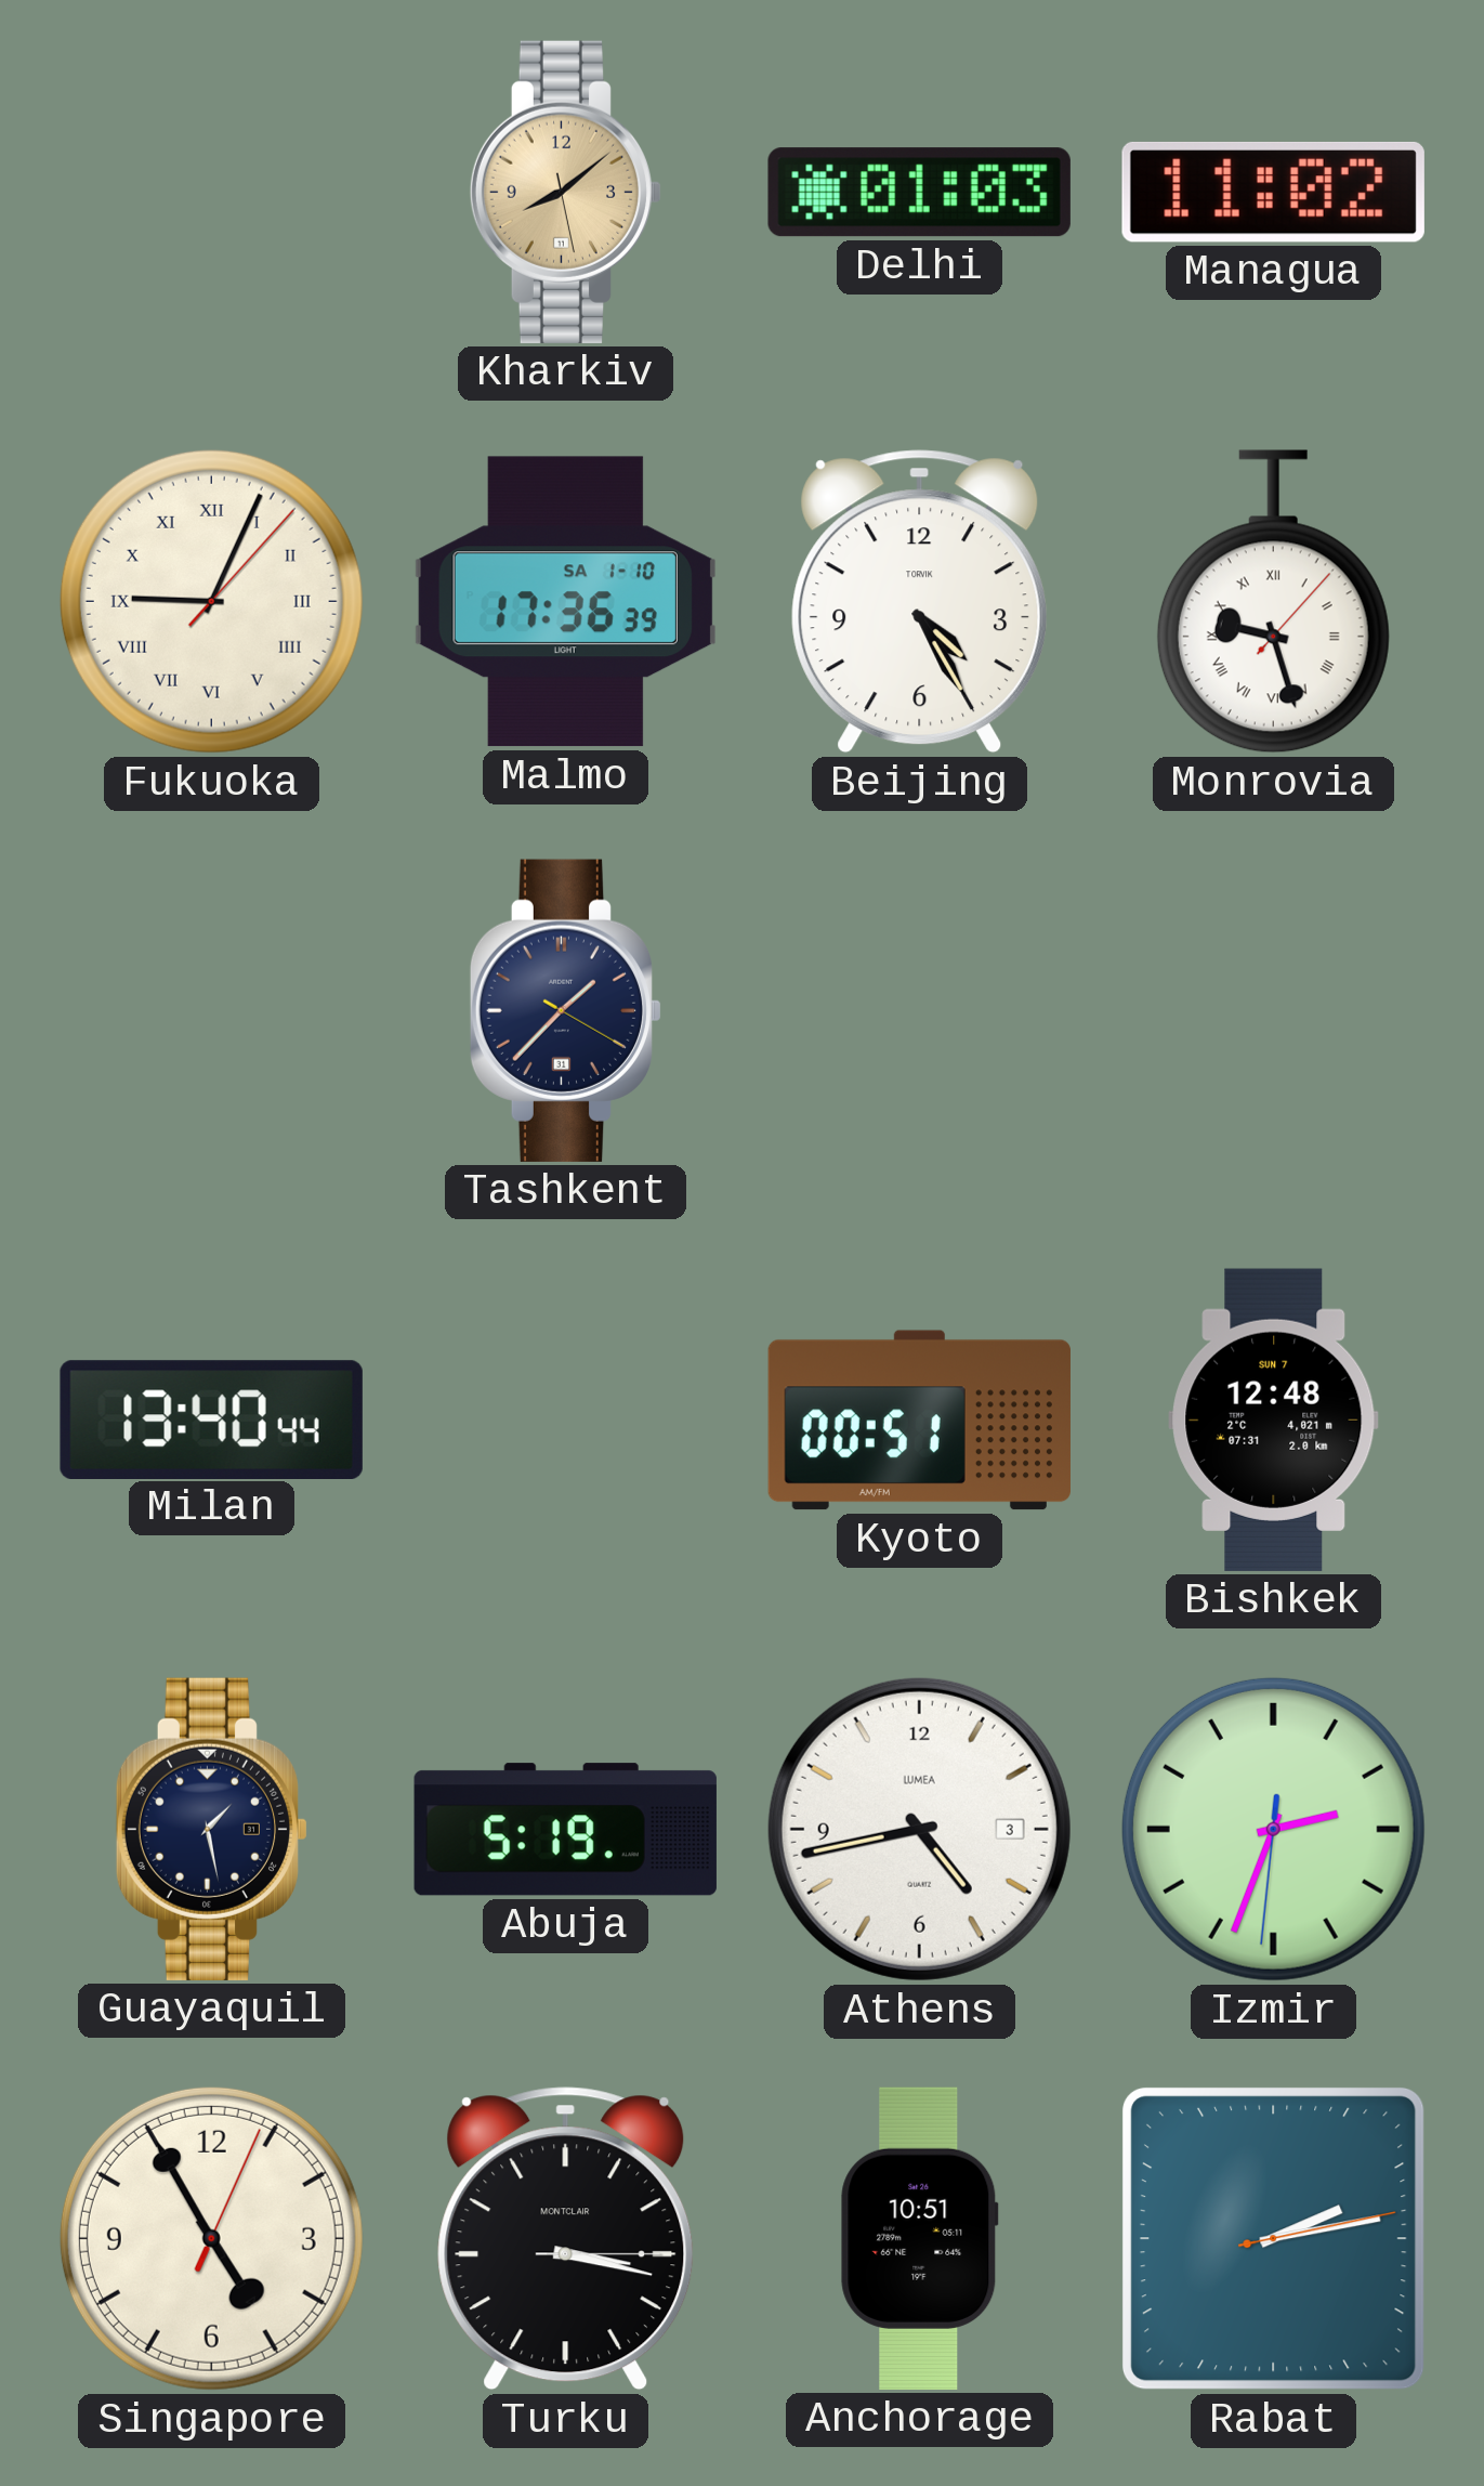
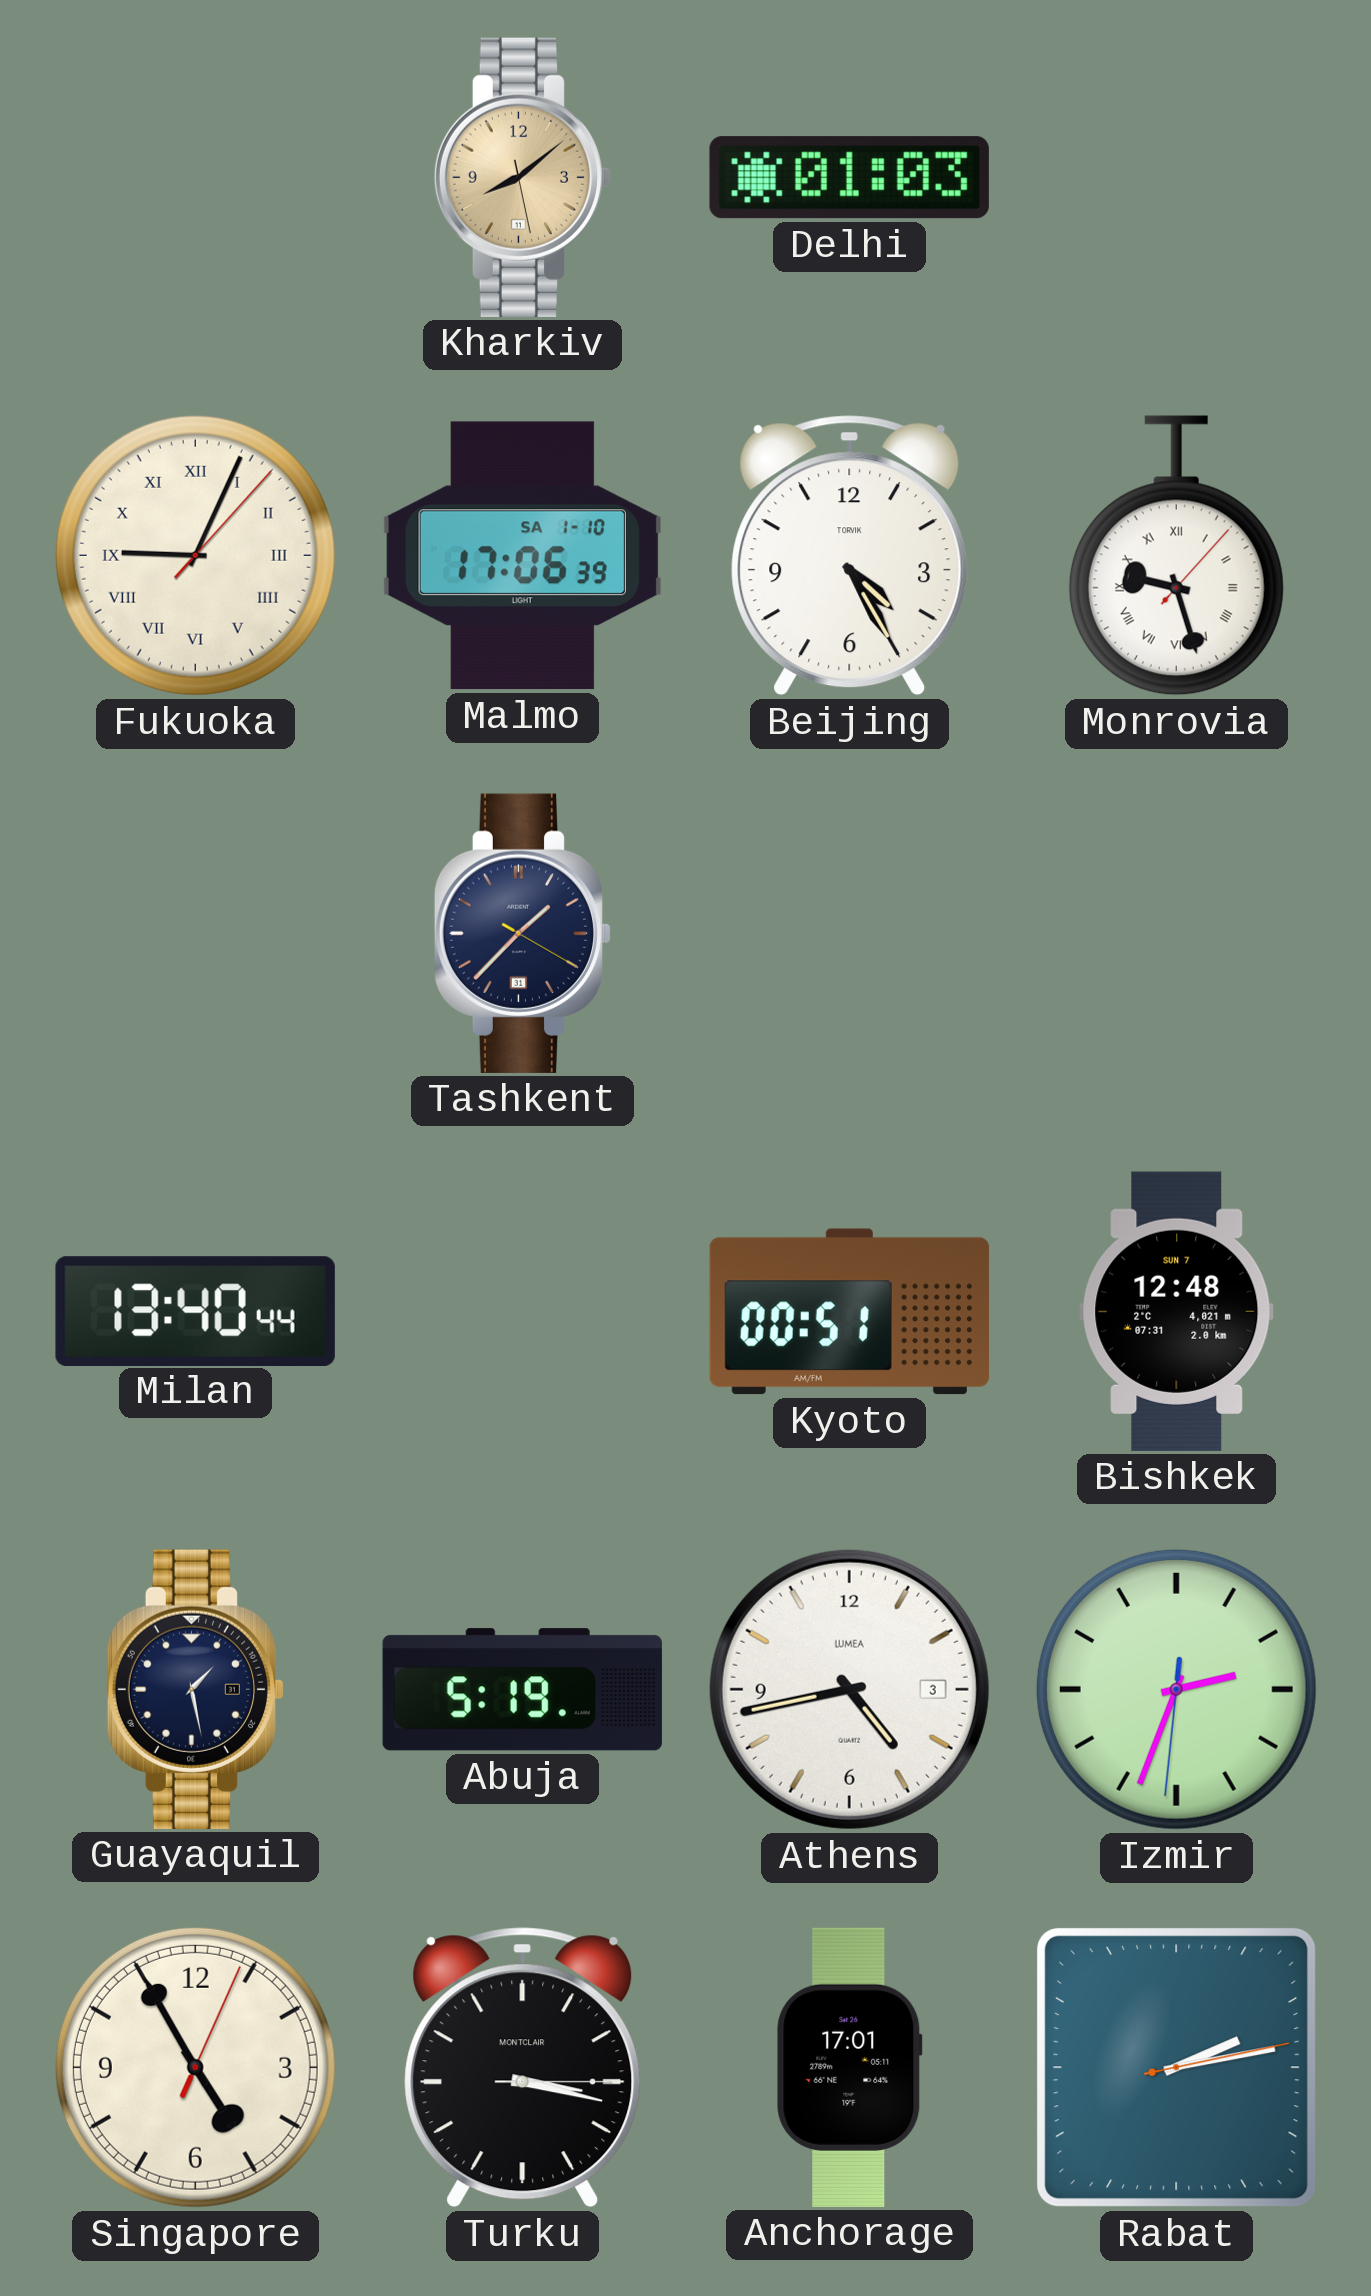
Managua: 11:02 -> none
Malmo: 17:36 -> 17:06
Anchorage: 10:51 -> 17:01
